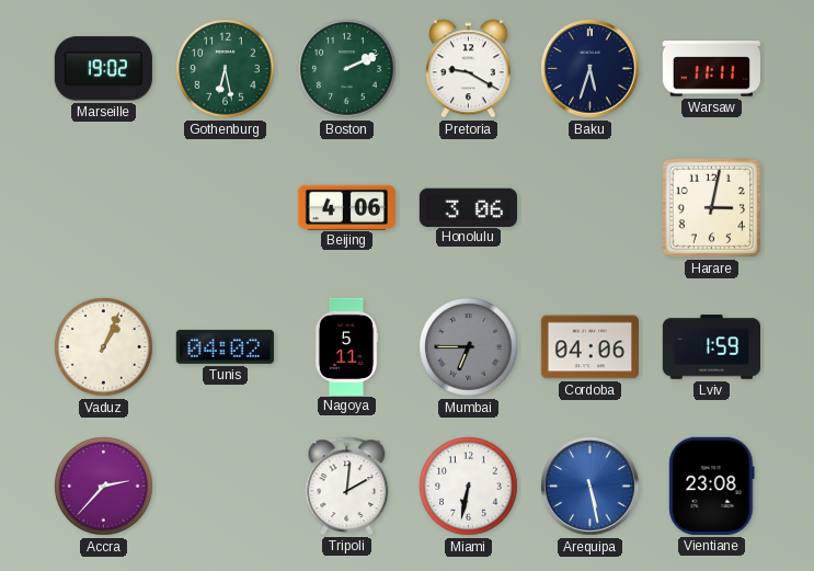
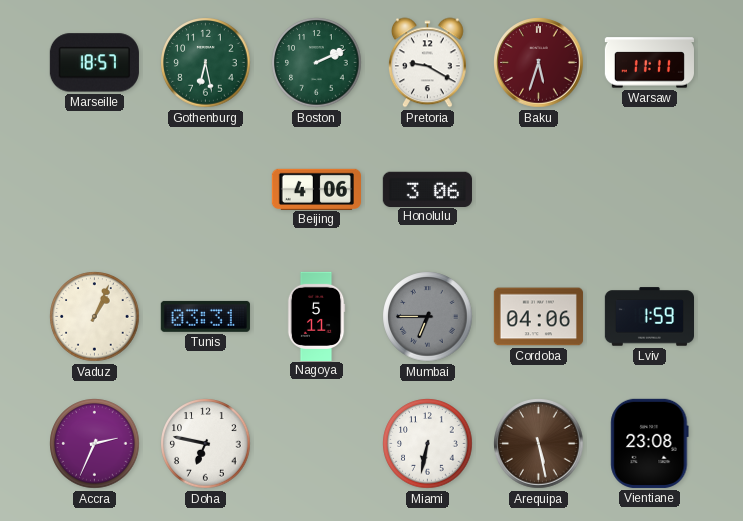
Marseille: 19:02 -> 18:57
Baku dial: navy -> burgundy
Harare: 3:02 -> none
Tunis: 04:02 -> 03:31
Accra: 2:37 -> 2:34
Doha: none -> 6:47
Tripoli: 2:01 -> none
Arequipa dial: blue -> brown
